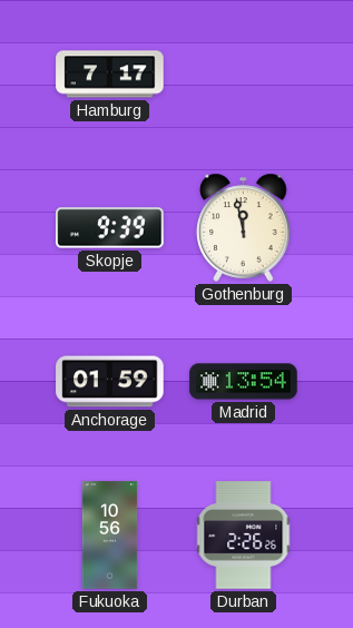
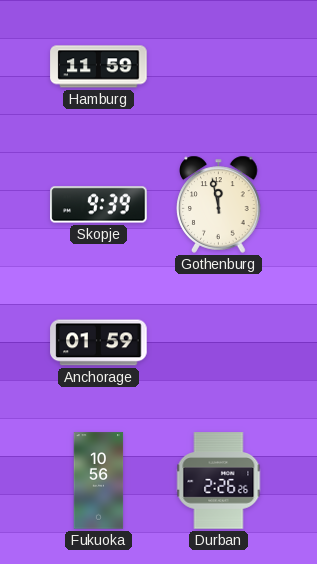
Hamburg: 7:17 -> 11:59
Madrid: 13:54 -> none
